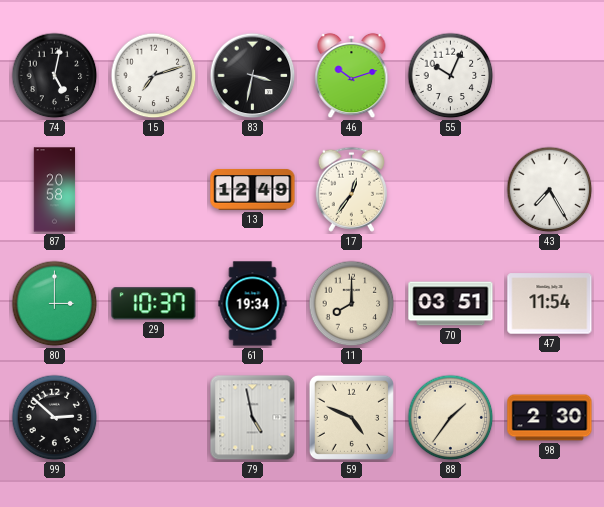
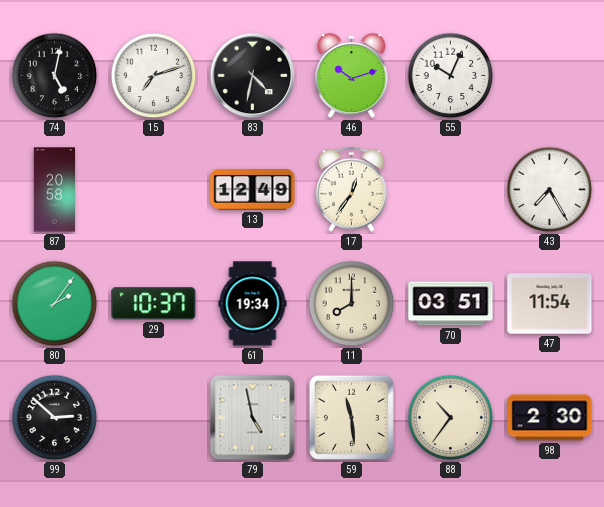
83: 3:32 -> 4:32
80: 3:00 -> 2:06
59: 4:49 -> 11:29
88: 1:36 -> 10:36
